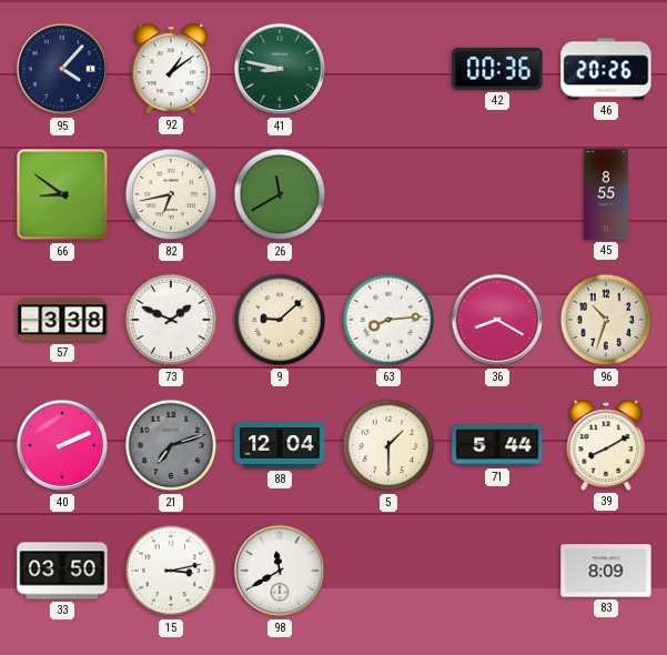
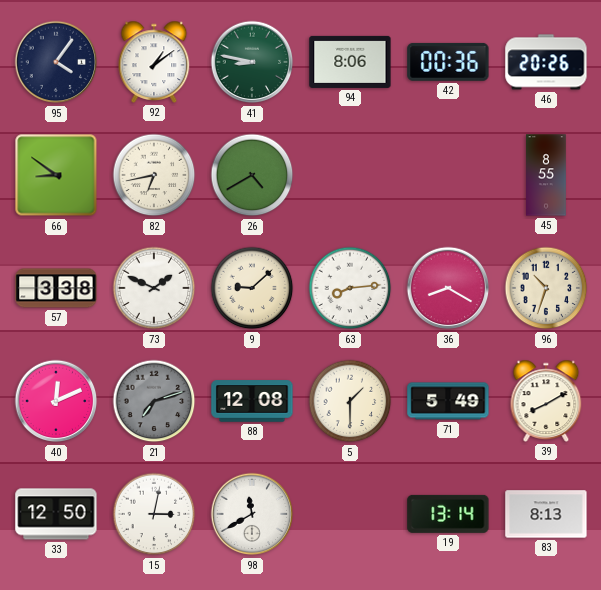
95: 4:07 -> 4:06
94: none -> 8:06
26: 11:40 -> 4:40
40: 2:11 -> 12:11
88: 12:04 -> 12:08
71: 5:44 -> 5:49
33: 03:50 -> 12:50
15: 3:13 -> 3:02
19: none -> 13:14
83: 8:09 -> 8:13
